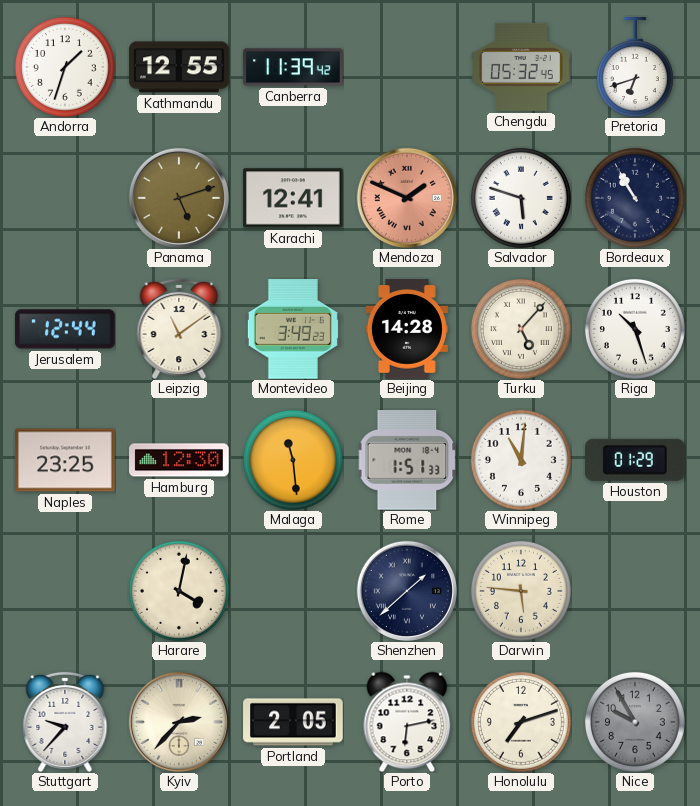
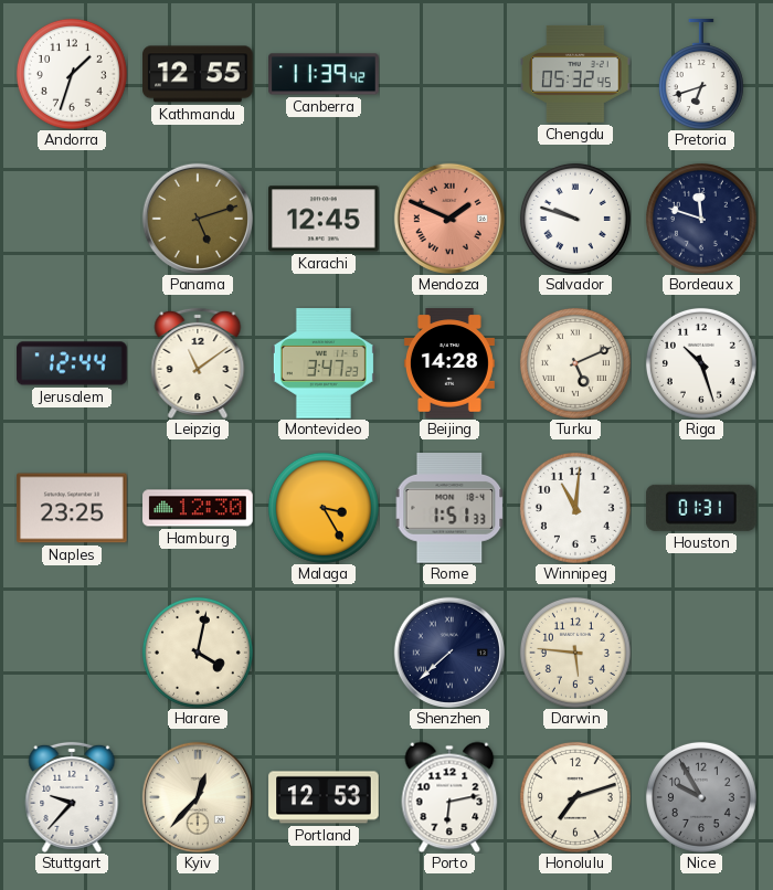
Karachi: 12:41 -> 12:45
Salvador: 5:48 -> 9:48
Bordeaux: 10:55 -> 11:48
Montevideo: 3:49 -> 3:47
Turku: 5:07 -> 5:11
Malaga: 11:29 -> 3:25
Houston: 01:29 -> 01:31
Shenzhen: 1:38 -> 7:38
Kyiv: 2:37 -> 12:37
Portland: 2:05 -> 12:53
